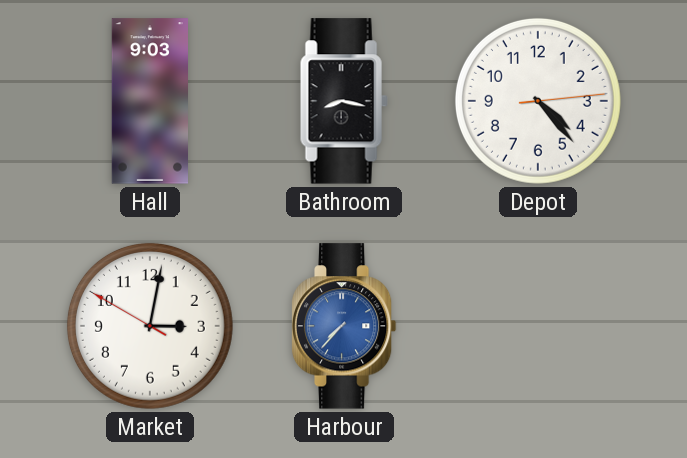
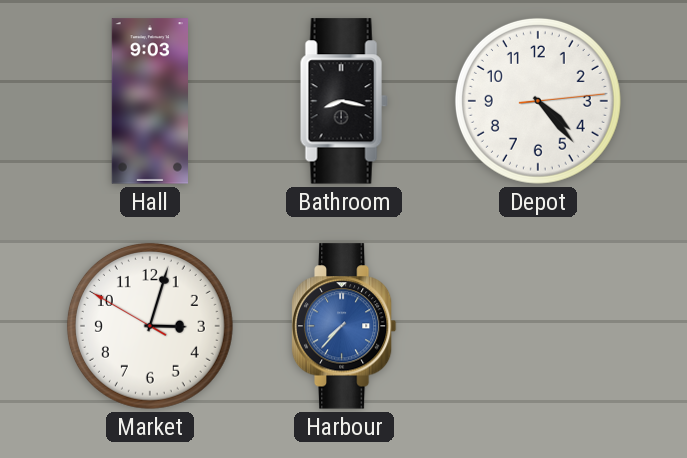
Market: 3:01 -> 3:02
